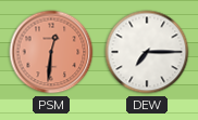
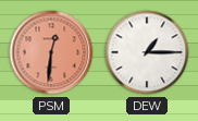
DEW: 7:15 -> 1:15
